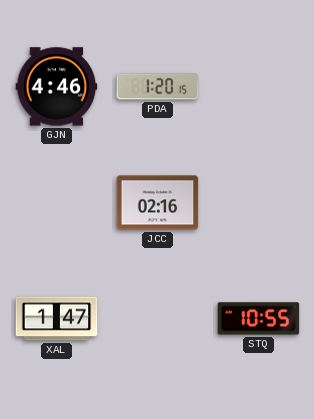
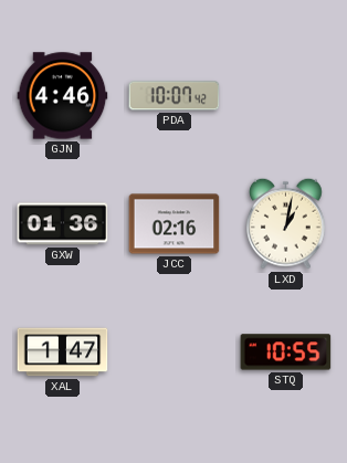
PDA: 1:20 -> 10:07
GXW: none -> 01:36
LXD: none -> 1:02
